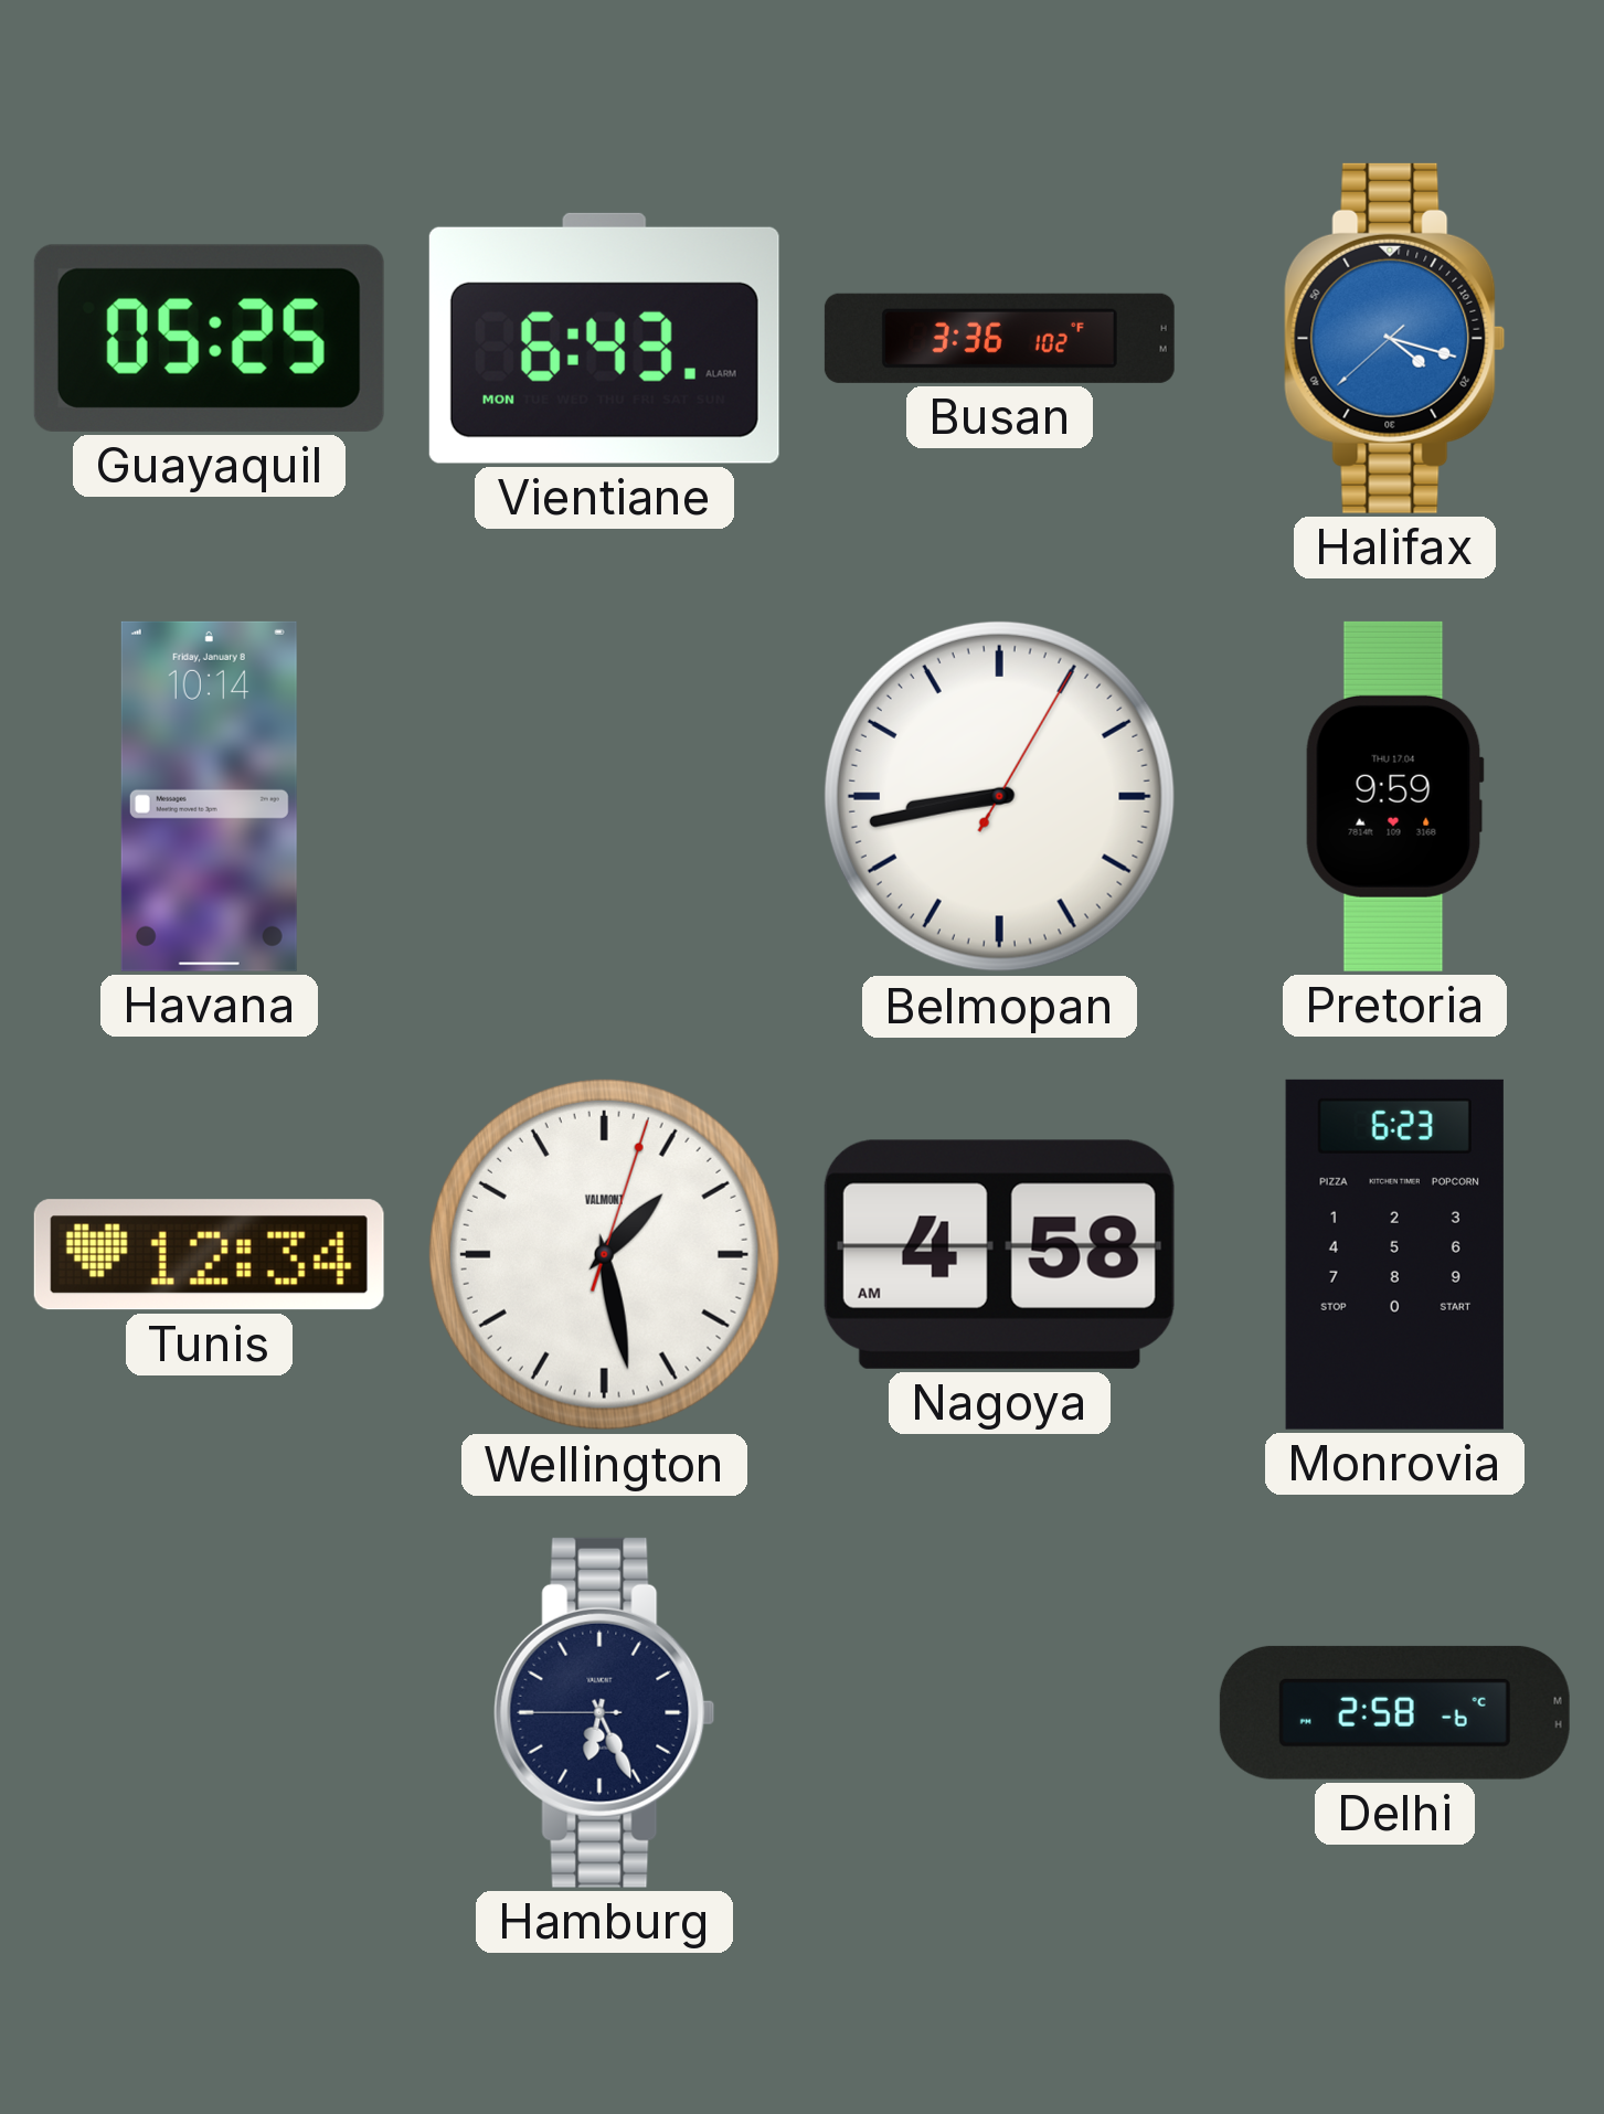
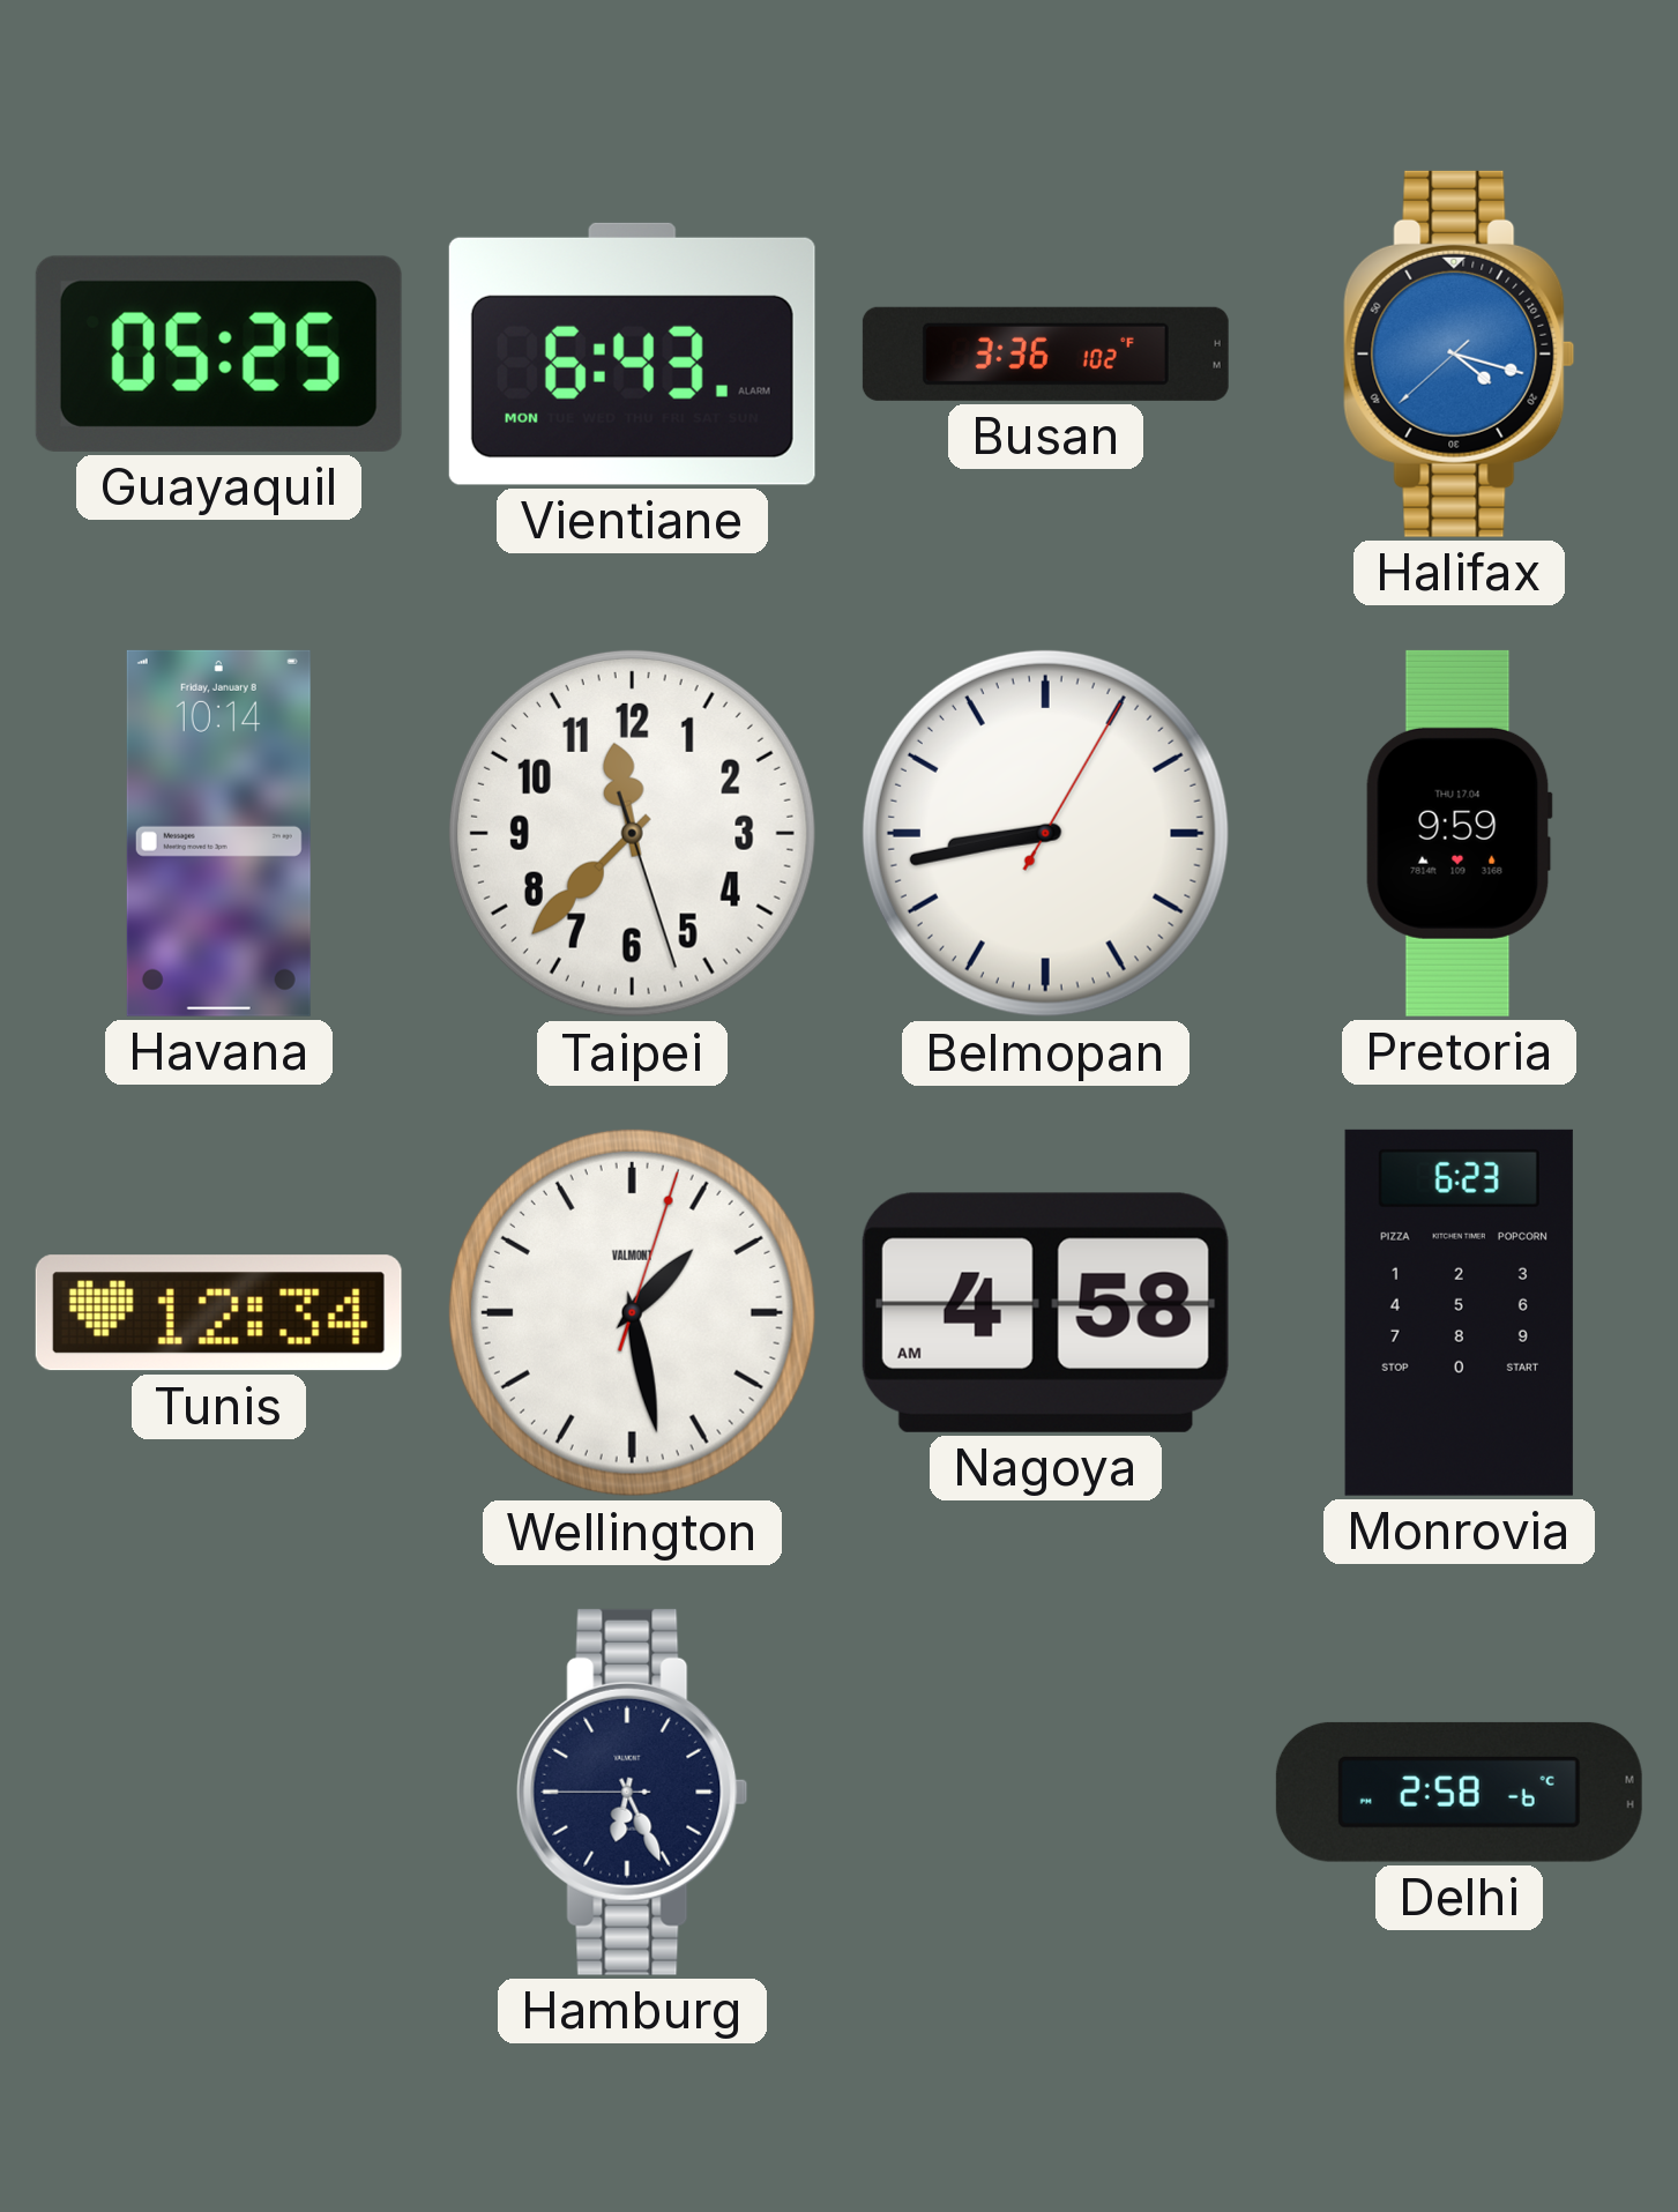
Taipei: none -> 11:37
